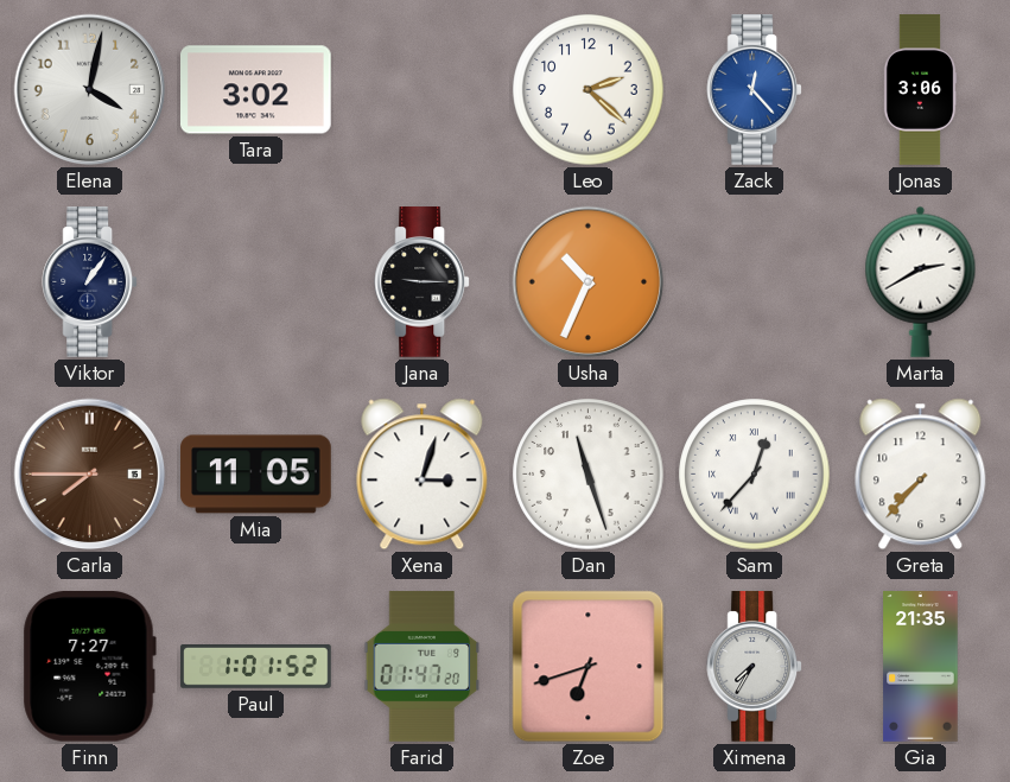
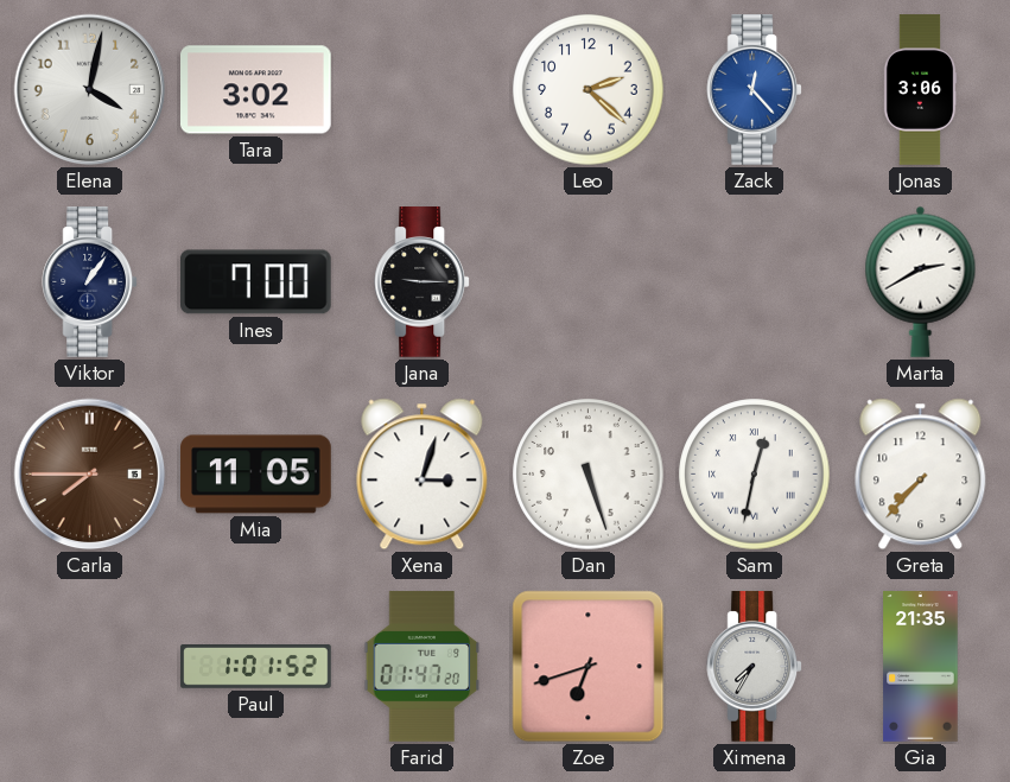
Ines: none -> 7:00
Usha: 10:34 -> none
Dan: 11:27 -> 5:27
Sam: 12:37 -> 12:32
Finn: 7:27 -> none
